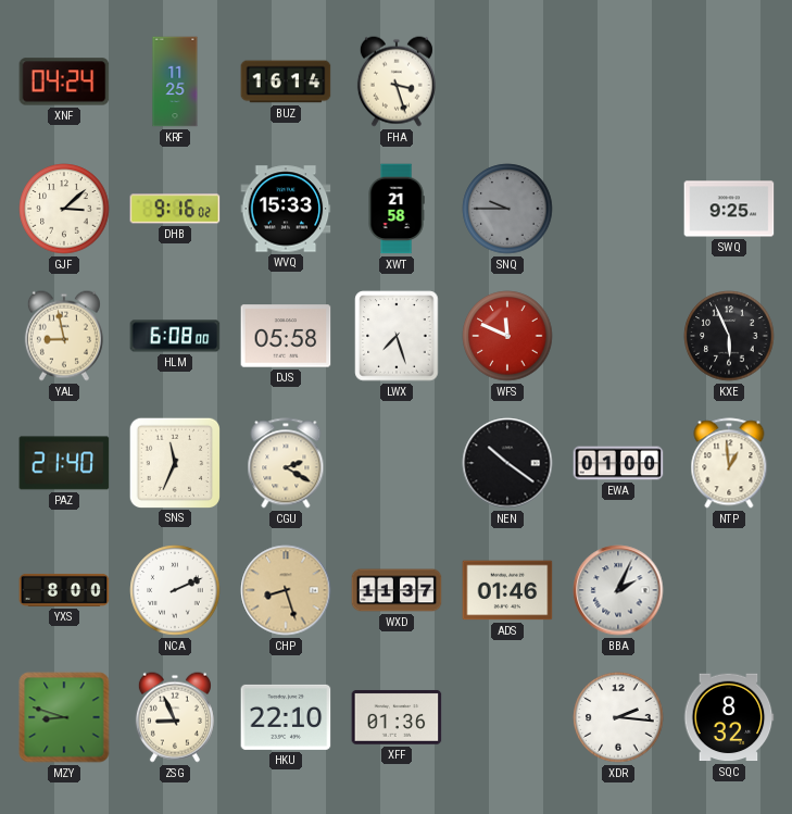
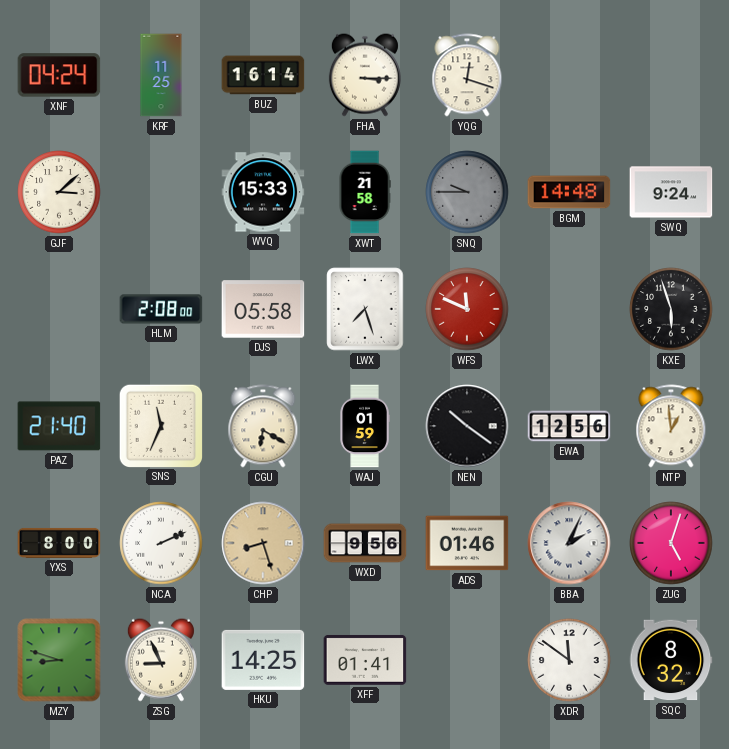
FHA: 3:27 -> 3:15
YQG: none -> 12:18
DHB: 9:16 -> none
BGM: none -> 14:48
SWQ: 9:25 -> 9:24
YAL: 8:58 -> none
HLM: 6:08 -> 2:08
KXE: 5:56 -> 5:57
CGU: 2:20 -> 6:20
WAJ: none -> 01:59
EWA: 01:00 -> 12:56
WXD: 11:37 -> 9:56
ZUG: none -> 5:03
HKU: 22:10 -> 14:25
XFF: 01:36 -> 01:41
XDR: 2:16 -> 11:51
